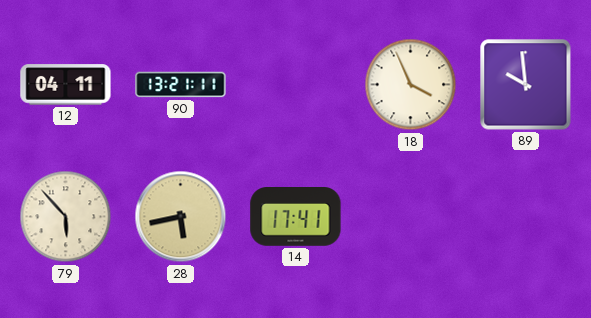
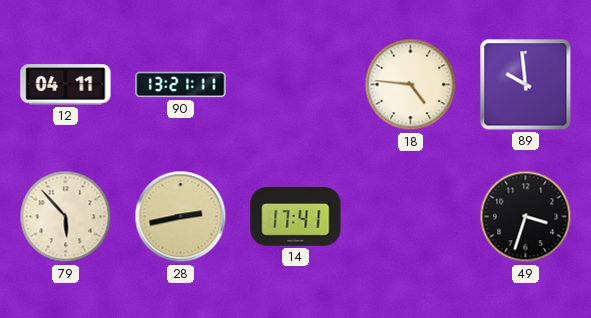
18: 3:56 -> 4:46
28: 5:43 -> 2:43
49: none -> 3:33
